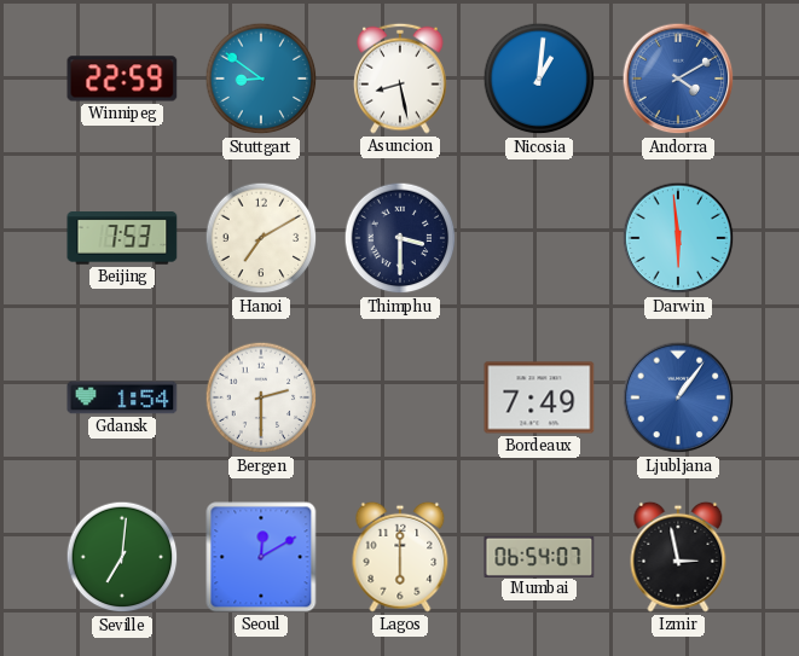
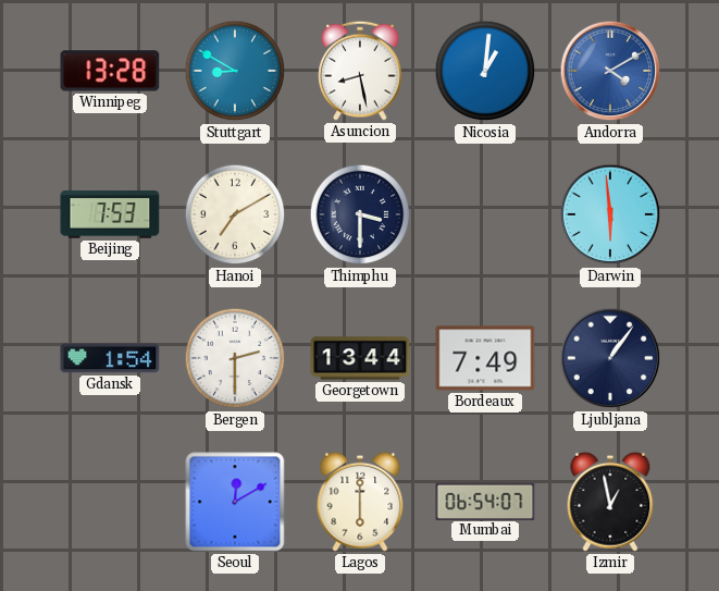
Winnipeg: 22:59 -> 13:28
Stuttgart: 8:51 -> 8:50
Georgetown: none -> 13:44
Ljubljana dial: blue -> navy
Seville: 7:01 -> none
Izmir: 2:58 -> 12:58
